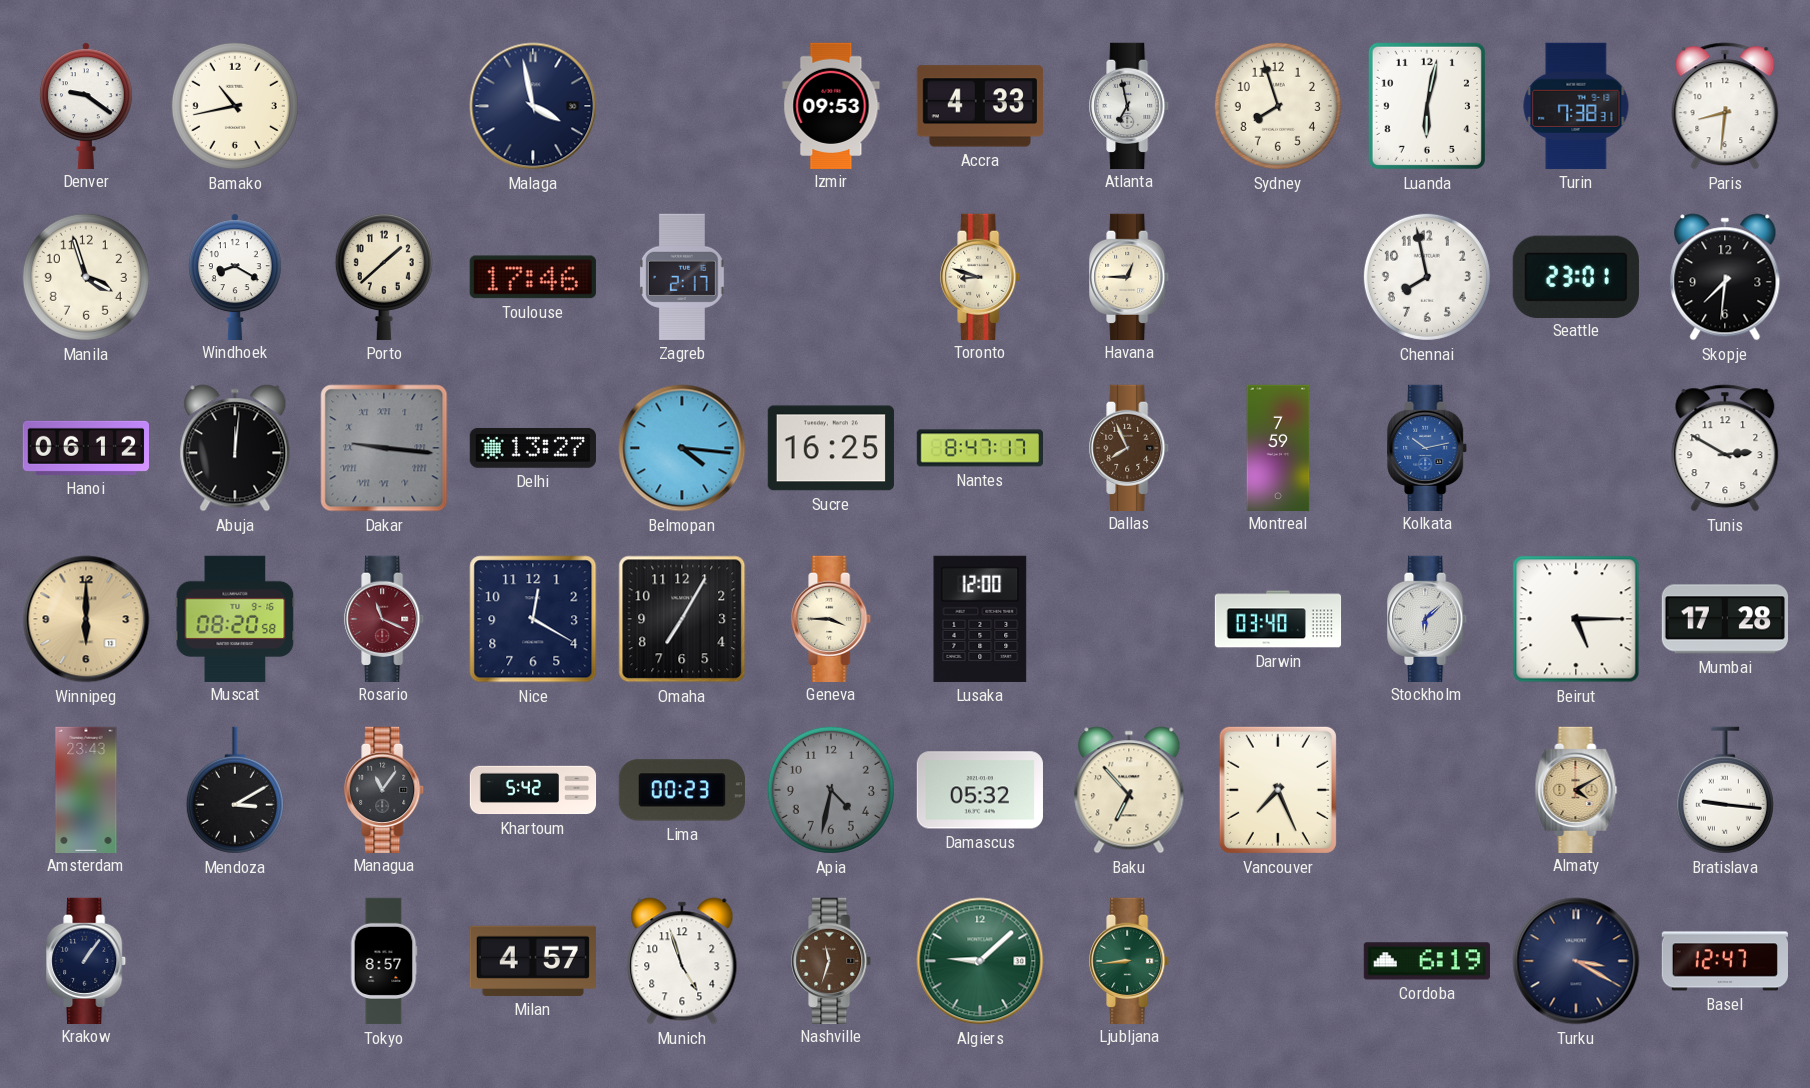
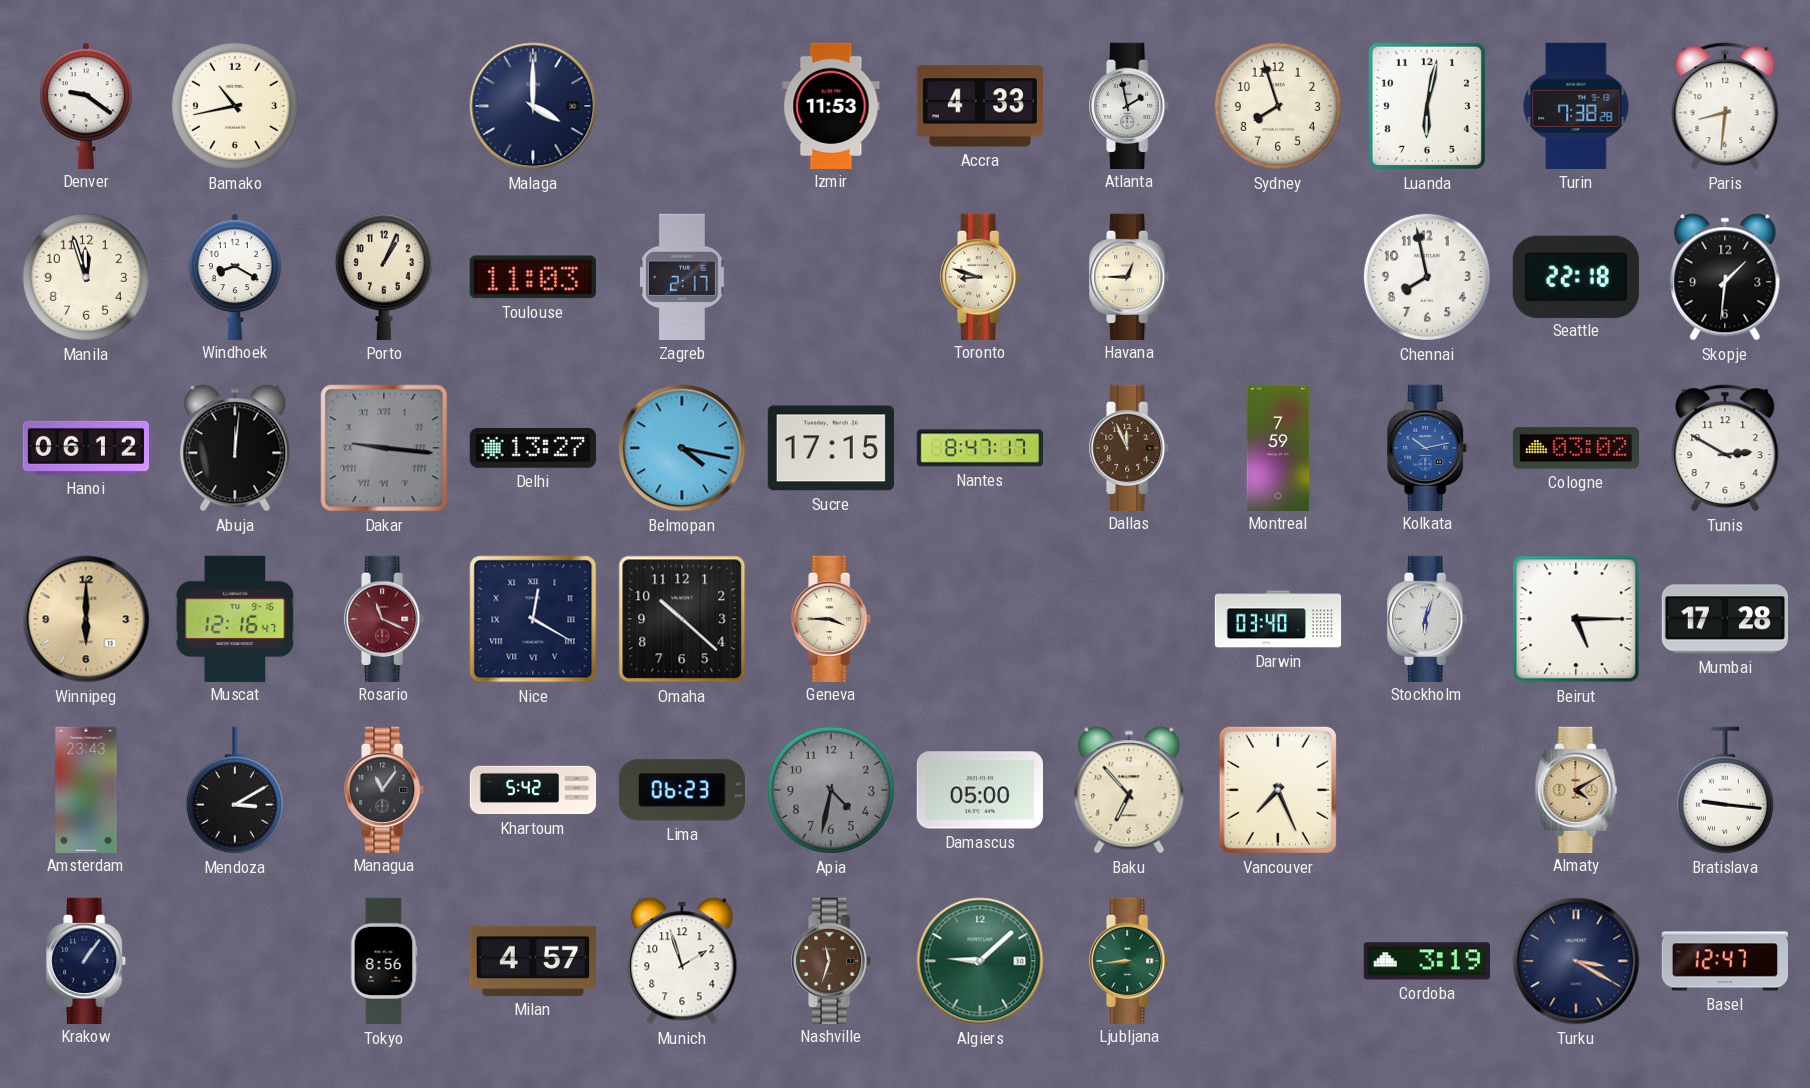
Malaga: 3:58 -> 4:00
Izmir: 09:53 -> 11:53
Atlanta: 6:58 -> 1:58
Turin: 7:38:31 -> 7:38:28
Manila: 3:57 -> 11:57
Porto: 1:38 -> 1:04
Toulouse: 17:46 -> 11:03
Seattle: 23:01 -> 22:18
Skopje: 7:31 -> 1:31
Belmopan: 4:16 -> 4:17
Sucre: 16:25 -> 17:15
Dallas: 7:56 -> 11:56
Cologne: none -> 03:02
Muscat: 08:20 -> 12:16
Nice numerals: Arabic -> Roman
Omaha: 7:05 -> 10:22
Lusaka: 12:00 -> none
Stockholm: 6:08 -> 6:03
Lima: 00:23 -> 06:23
Damascus: 05:32 -> 05:00
Tokyo: 8:57 -> 8:56
Munich: 4:57 -> 1:57
Cordoba: 6:19 -> 3:19
